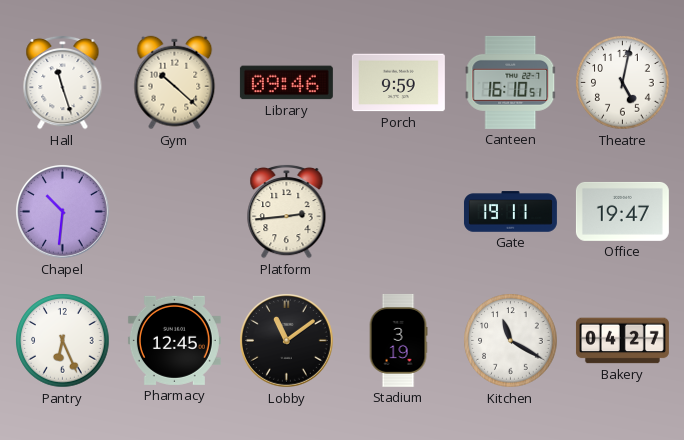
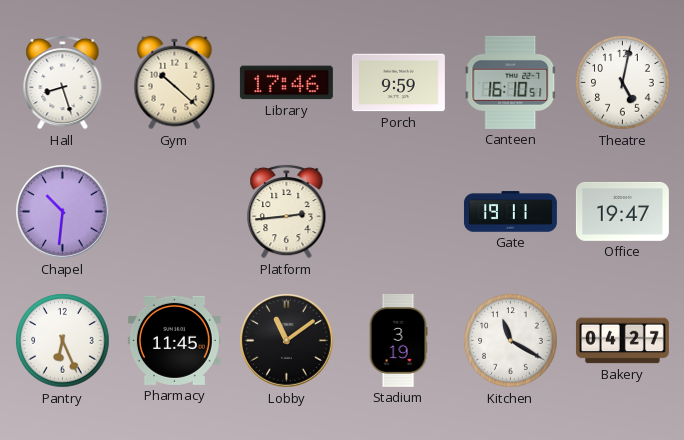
Hall: 11:27 -> 8:27
Library: 09:46 -> 17:46
Pharmacy: 12:45 -> 11:45
